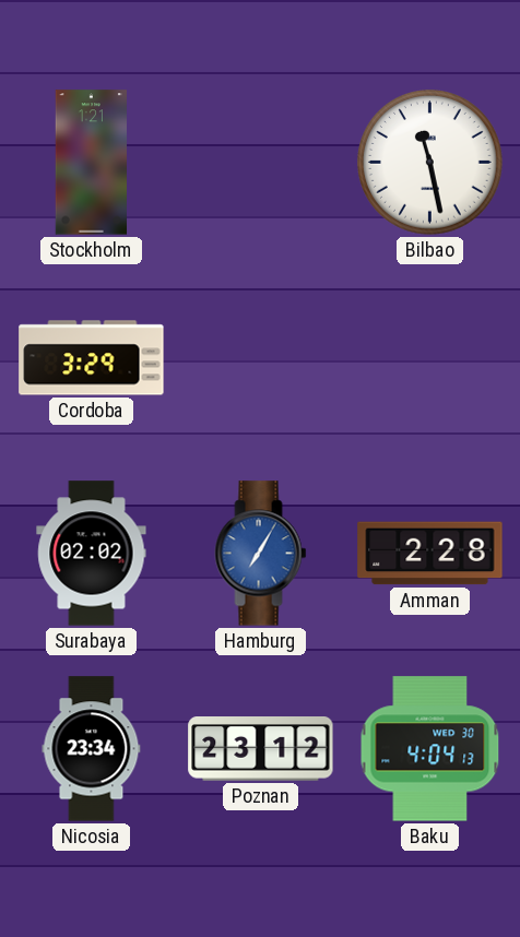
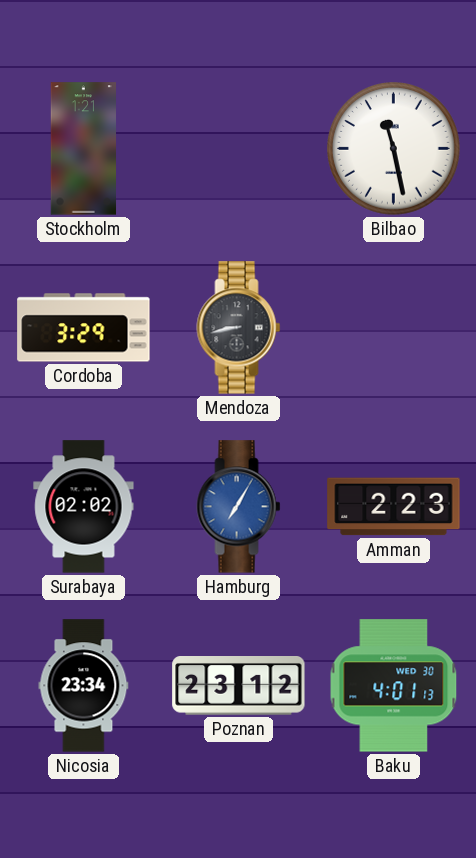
Mendoza: none -> 8:43
Amman: 2:28 -> 2:23
Baku: 4:04 -> 4:01
